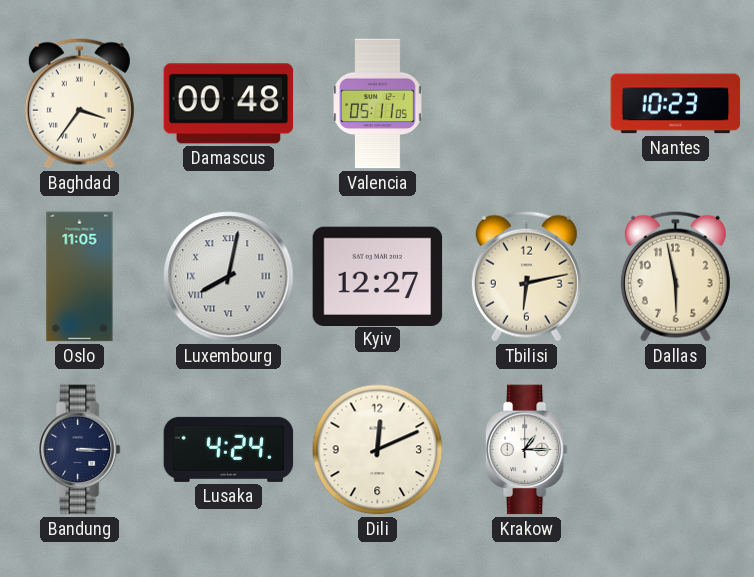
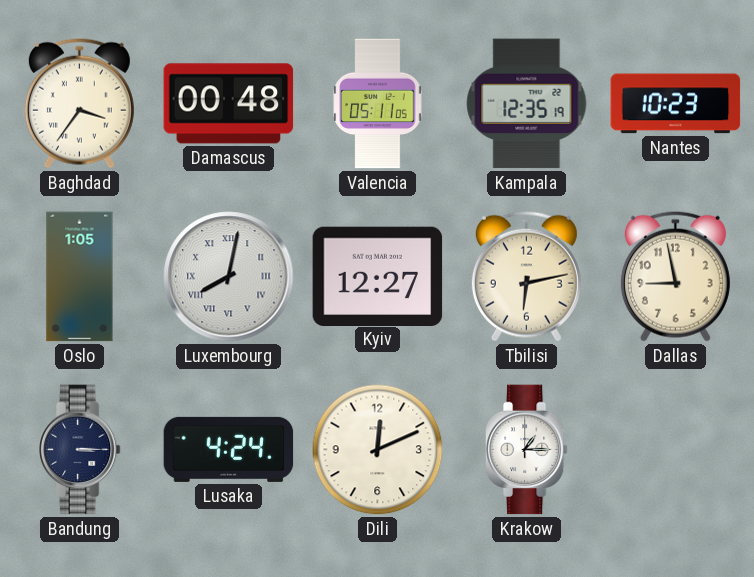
Kampala: none -> 12:35
Oslo: 11:05 -> 1:05
Dallas: 5:58 -> 8:58
